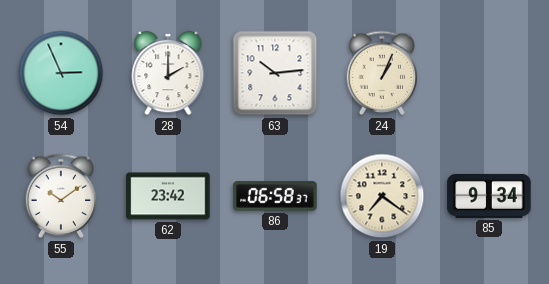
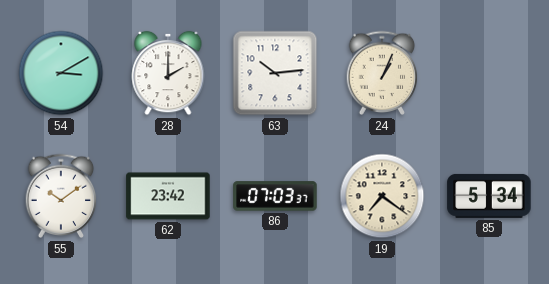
54: 2:56 -> 3:10
86: 06:58 -> 07:03
85: 9:34 -> 5:34
